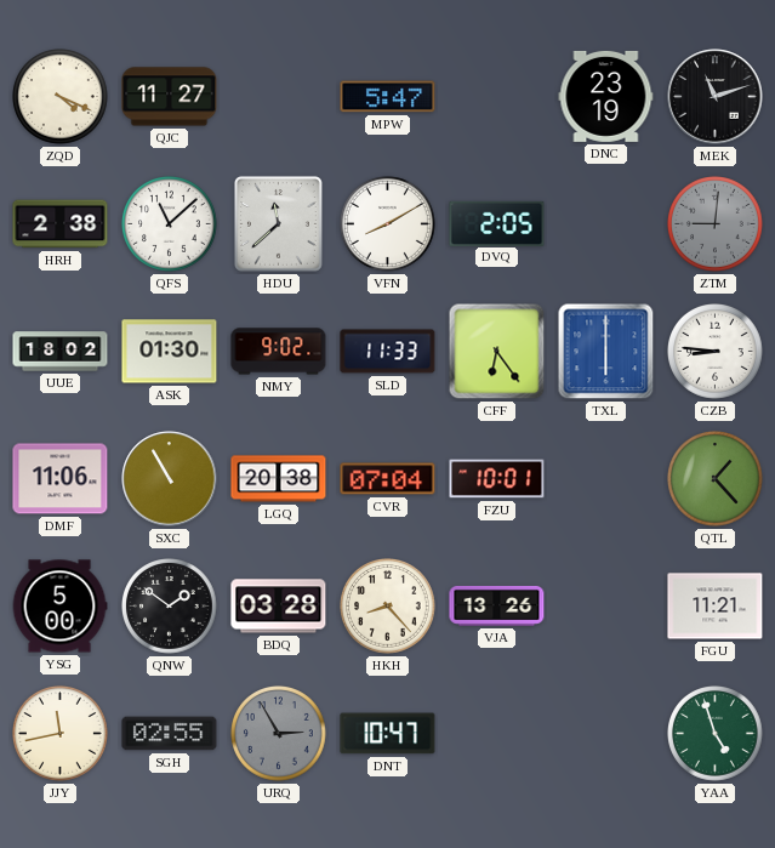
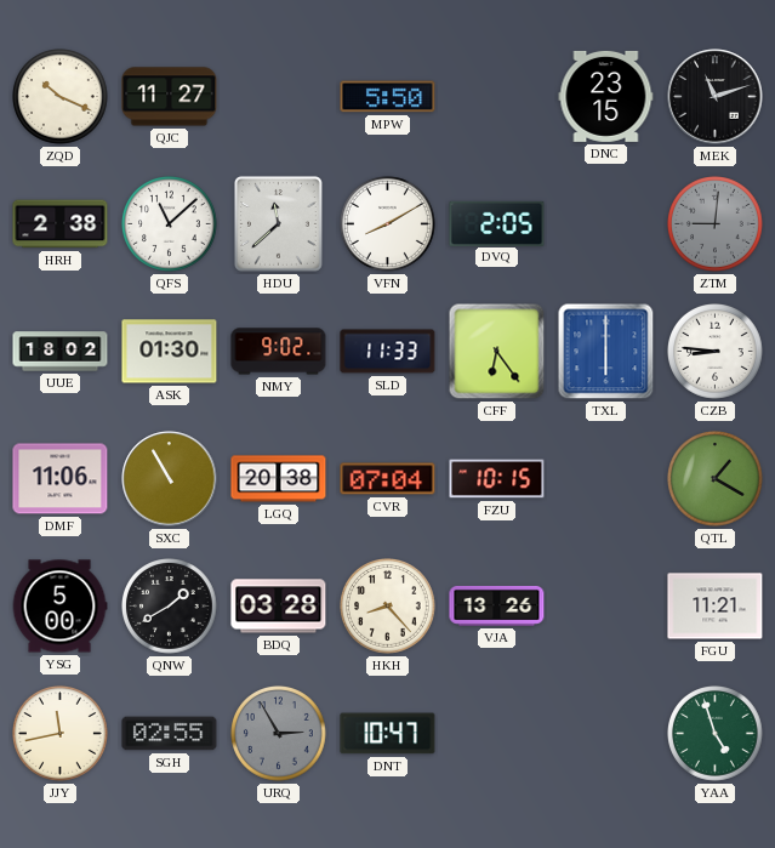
ZQD: 4:19 -> 10:19
MPW: 5:47 -> 5:50
DNC: 23:19 -> 23:15
FZU: 10:01 -> 10:15
QTL: 1:23 -> 1:20
QNW: 1:51 -> 1:40
